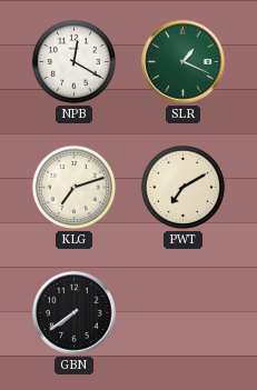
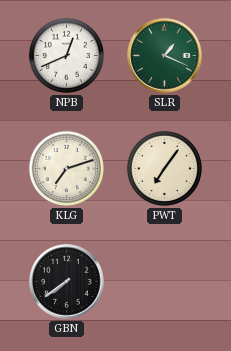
NPB: 12:20 -> 12:41
PWT: 7:10 -> 7:06
